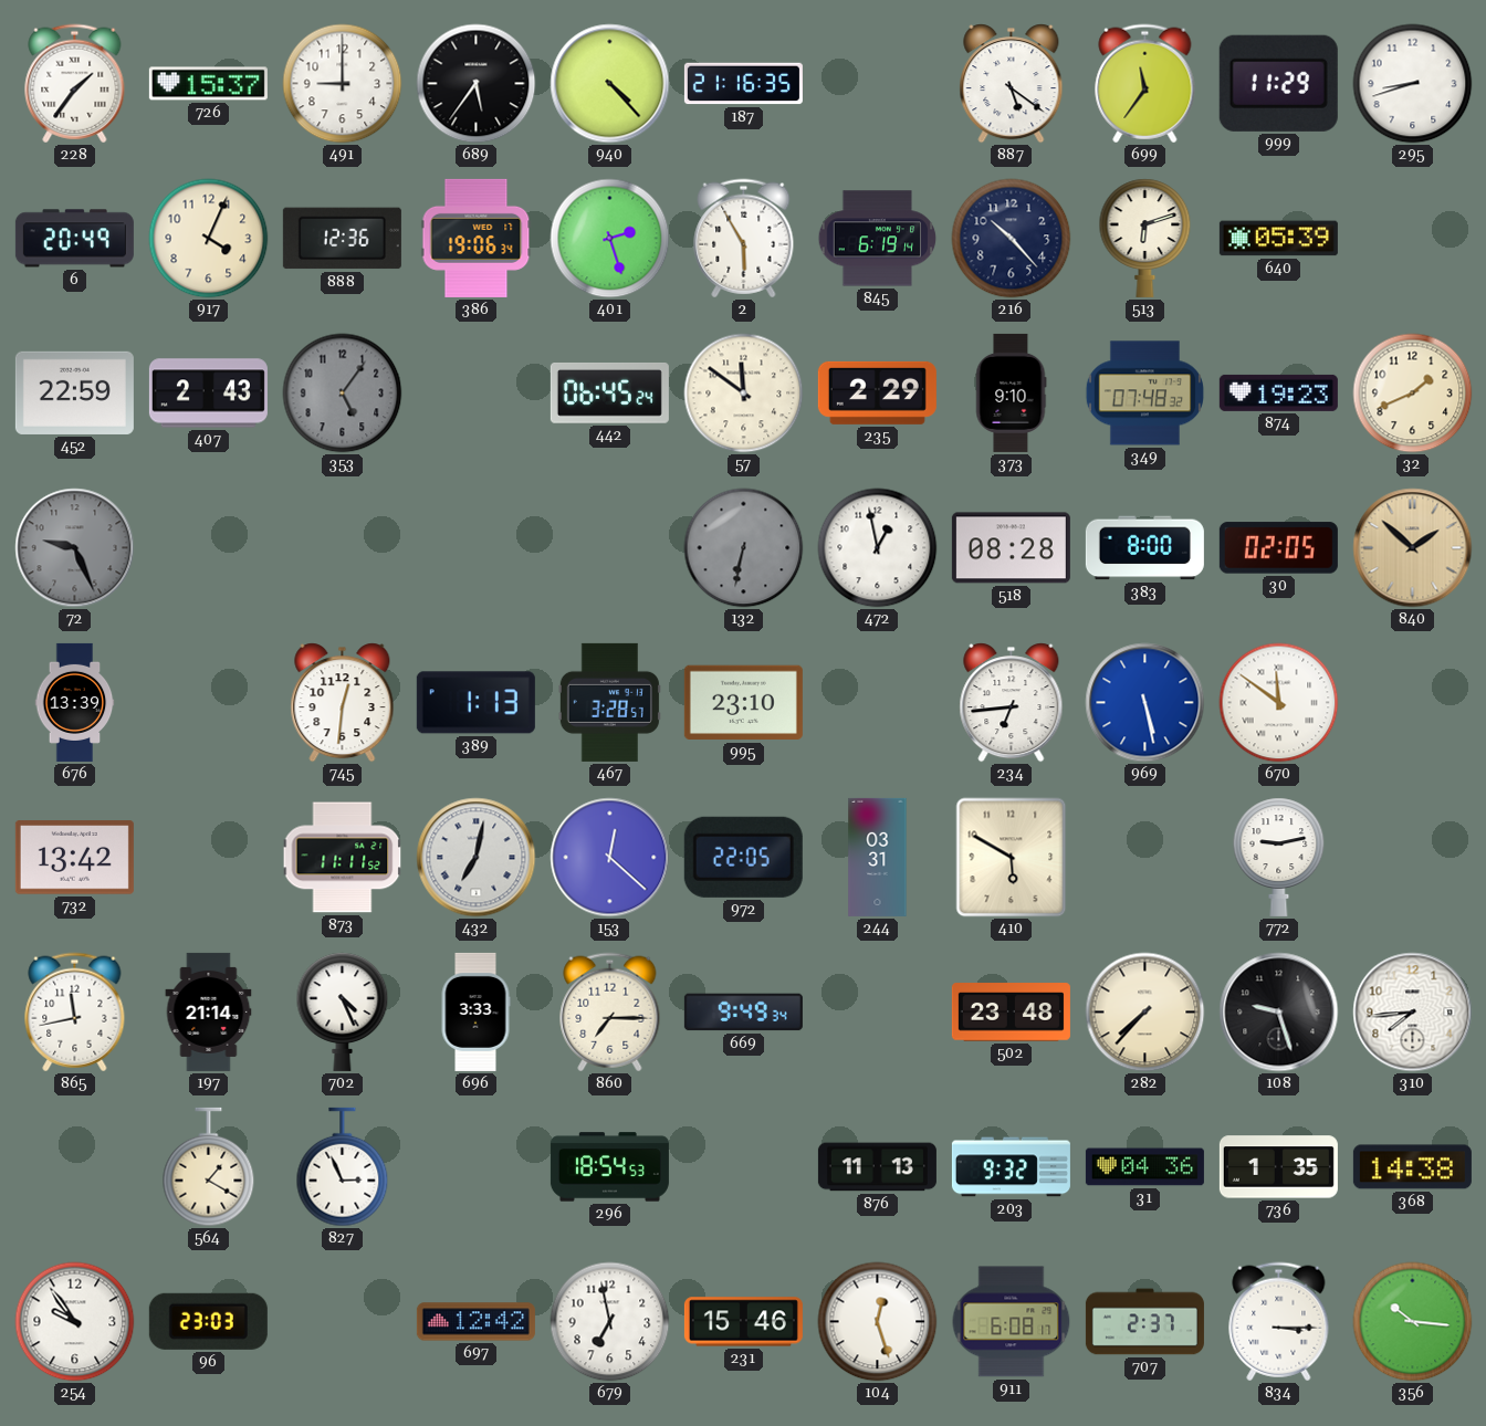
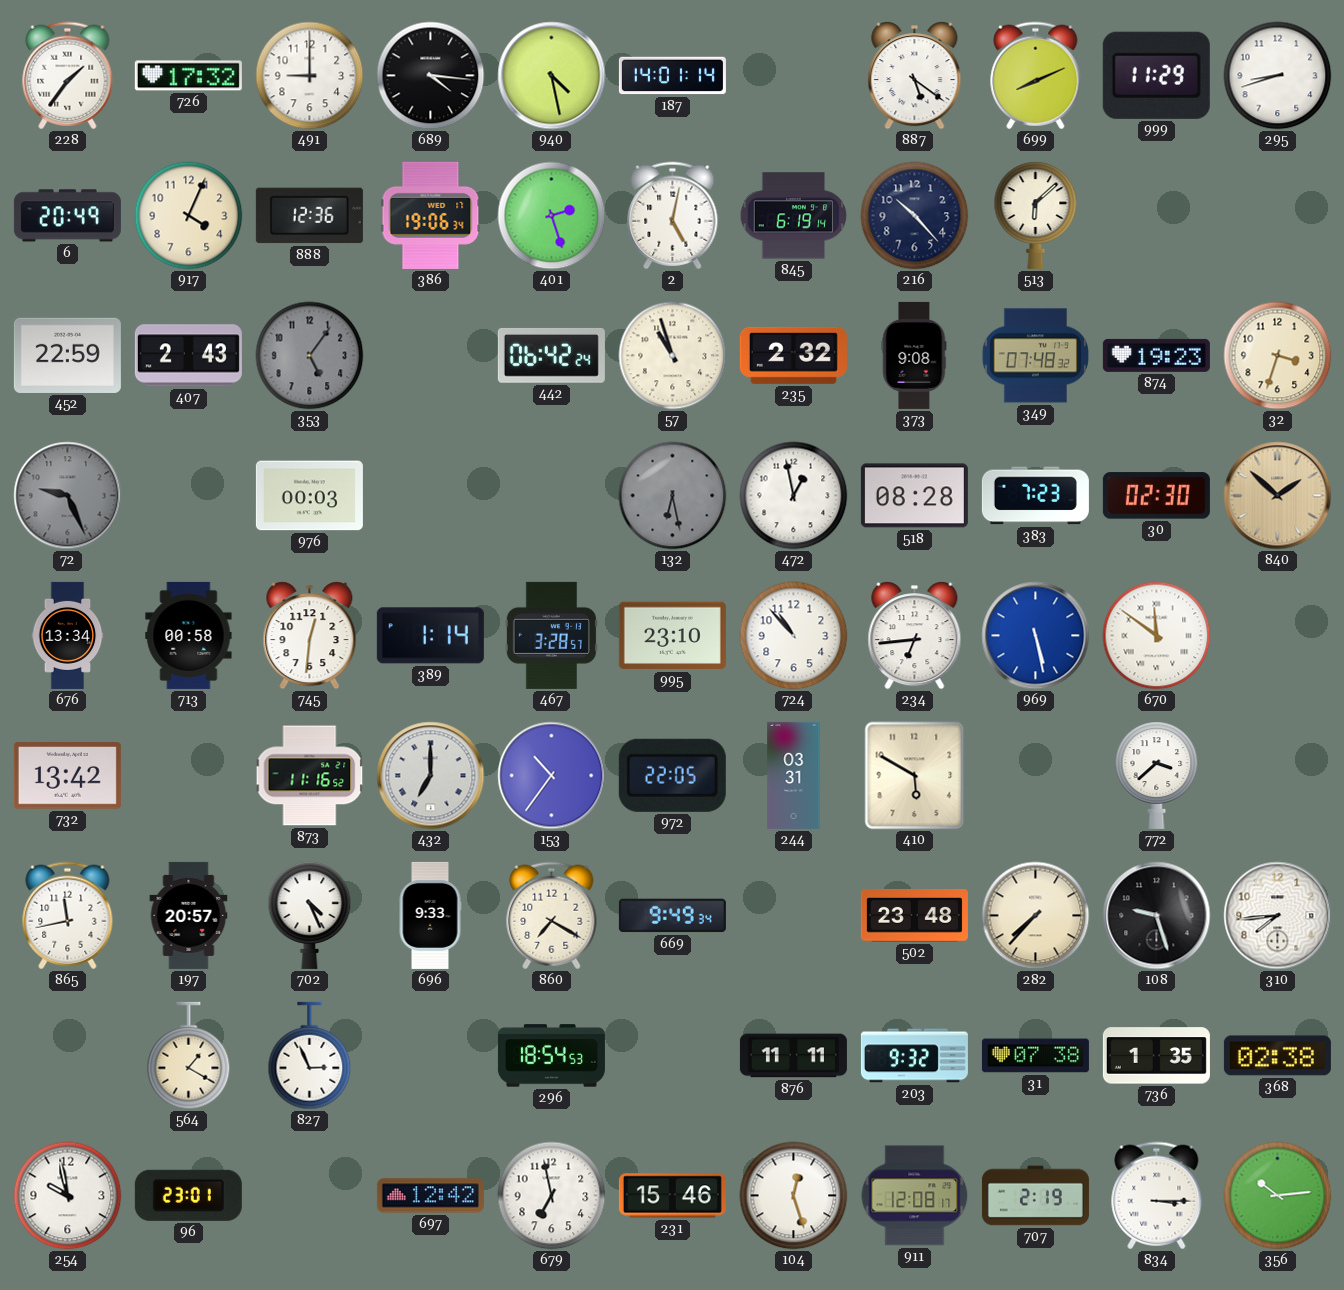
726: 15:37 -> 17:32
689: 5:36 -> 4:16
940: 4:23 -> 4:28
187: 21:16 -> 14:01
699: 11:36 -> 8:11
2: 5:55 -> 5:02
513: 6:12 -> 6:08
640: 05:39 -> none
442: 06:45 -> 06:42
57: 11:51 -> 10:57
235: 2:29 -> 2:32
373: 9:10 -> 9:08
32: 1:41 -> 3:33
976: none -> 00:03
132: 6:32 -> 6:28
383: 8:00 -> 7:23
30: 02:05 -> 02:30
676: 13:39 -> 13:34
713: none -> 00:58
389: 1:13 -> 1:14
724: none -> 10:53
873: 11:11 -> 11:16
432: 7:02 -> 7:00
153: 12:22 -> 10:36
772: 9:13 -> 3:38
197: 21:14 -> 20:57
696: 3:33 -> 9:33
860: 7:15 -> 7:20
876: 11:13 -> 11:11
31: 04:36 -> 07:38
368: 14:38 -> 02:38
254: 9:54 -> 9:58
96: 23:03 -> 23:01
911: 6:08 -> 12:08
707: 2:37 -> 2:19
356: 10:16 -> 10:14
